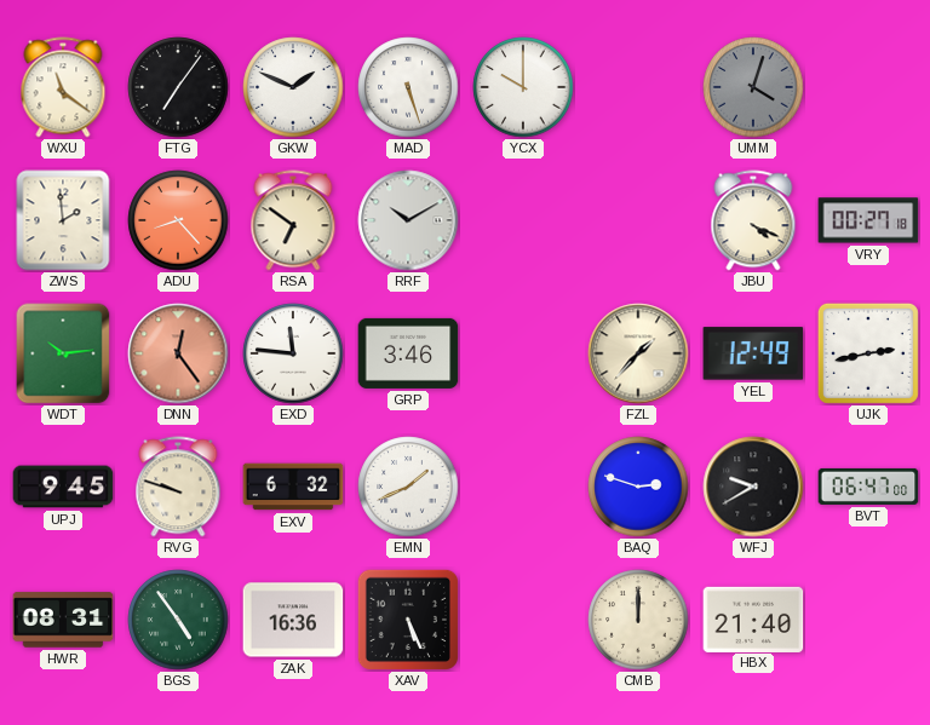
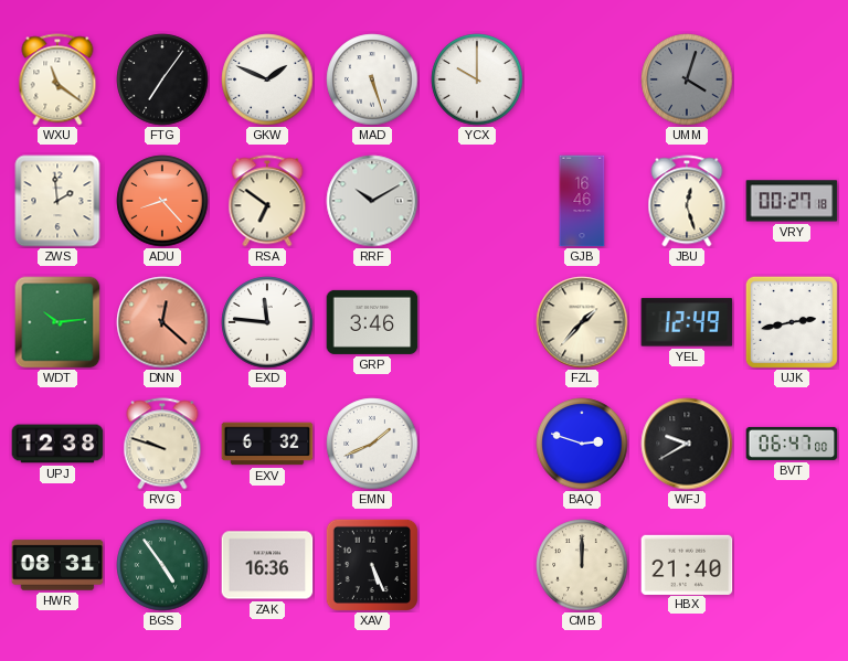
GJB: none -> 16:46
JBU: 4:19 -> 12:27
DNN: 12:24 -> 12:22
UPJ: 9:45 -> 12:38
